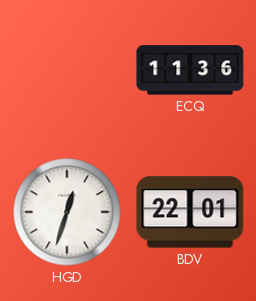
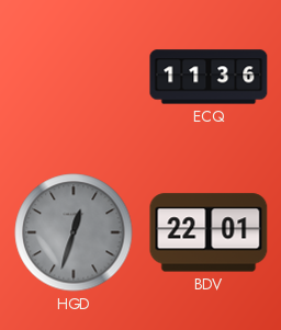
HGD dial: white -> grey
